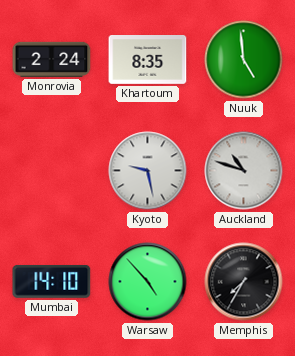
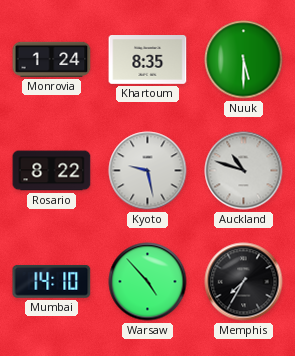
Monrovia: 2:24 -> 1:24
Nuuk: 4:59 -> 5:30
Rosario: none -> 8:22
